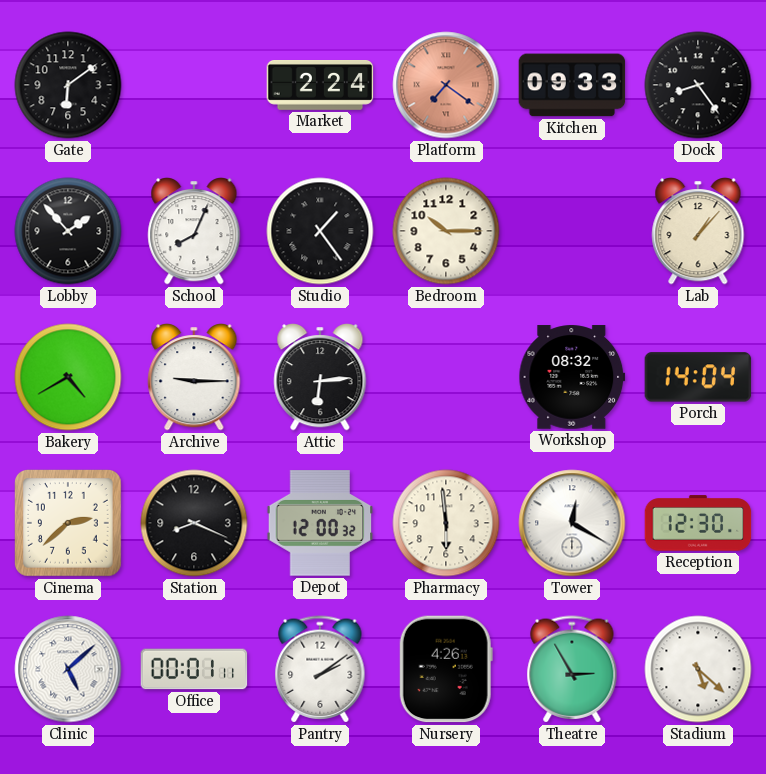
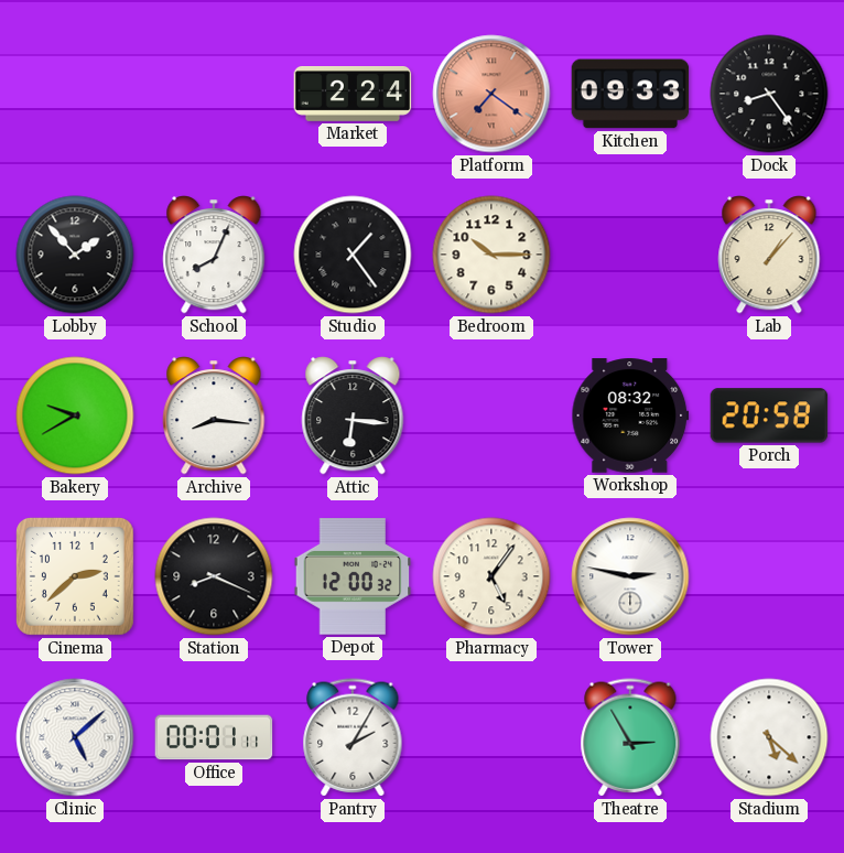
Gate: 6:09 -> none
Bakery: 4:40 -> 9:40
Archive: 9:15 -> 8:16
Attic: 6:14 -> 6:16
Porch: 14:04 -> 20:58
Pharmacy: 5:59 -> 5:06
Tower: 12:20 -> 2:47
Reception: 12:30 -> none
Pantry: 2:09 -> 2:05
Nursery: 4:26 -> none
